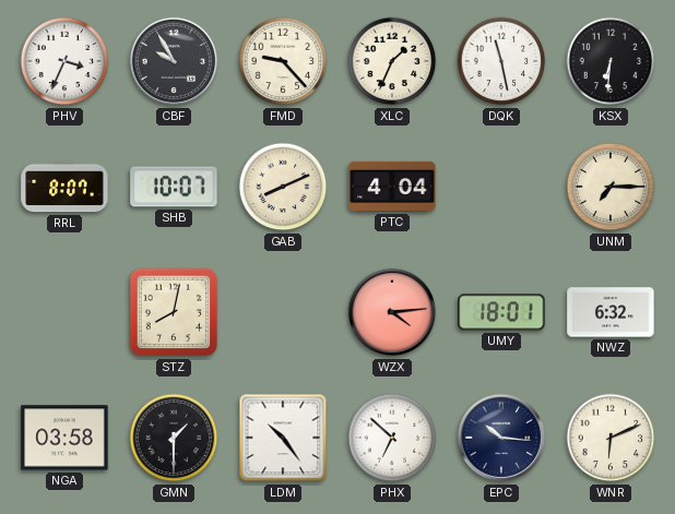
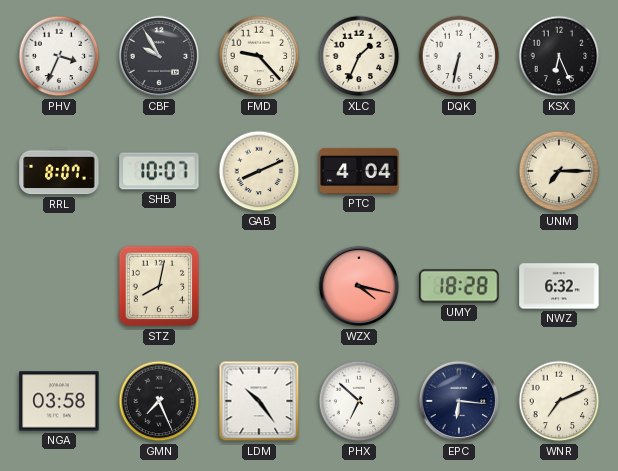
DQK: 11:28 -> 6:32
KSX: 6:31 -> 6:26
WZX: 4:14 -> 4:17
UMY: 18:01 -> 18:28
GMN: 1:30 -> 7:26
EPC: 10:16 -> 6:16
WNR: 6:11 -> 7:11
